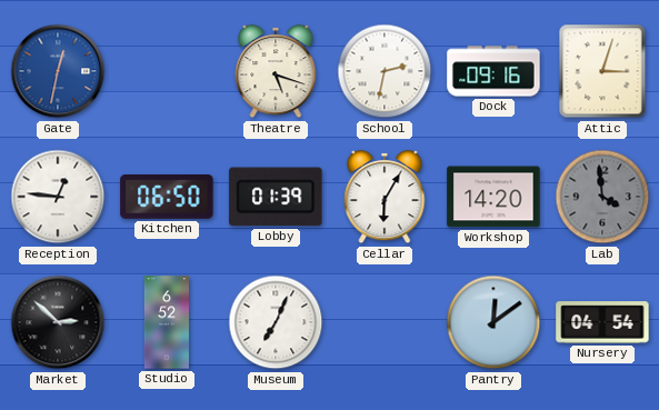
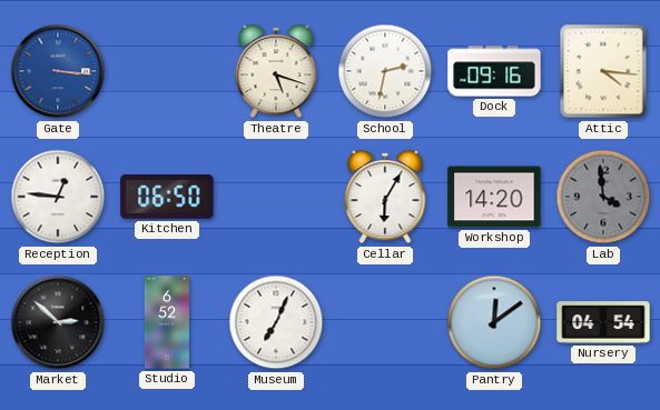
Gate: 12:32 -> 3:16
Attic: 3:03 -> 4:16
Lobby: 01:39 -> none
